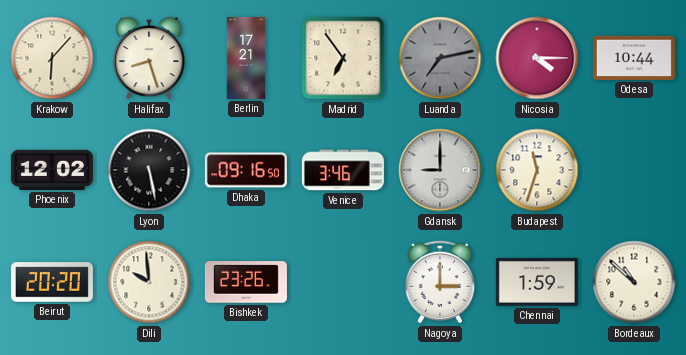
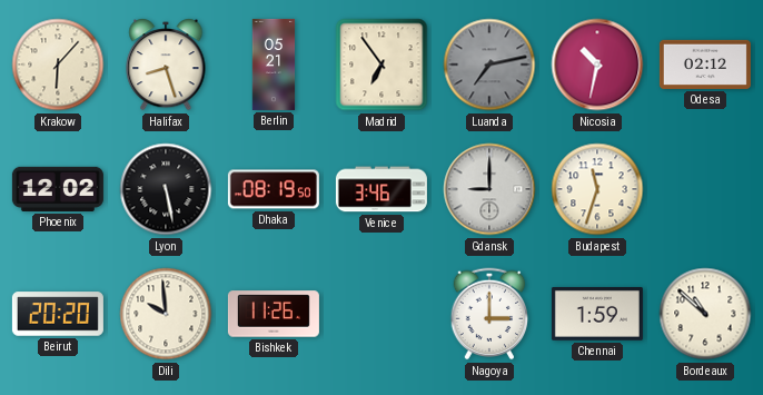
Berlin: 17:21 -> 05:21
Nicosia: 4:15 -> 10:32
Odesa: 10:44 -> 02:12
Dhaka: 09:16 -> 08:19
Bishkek: 23:26 -> 11:26
